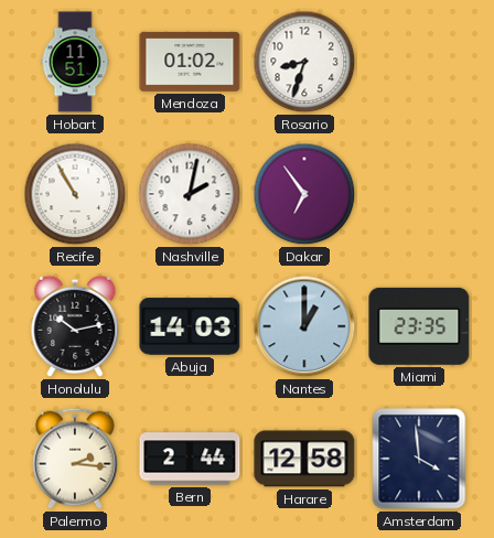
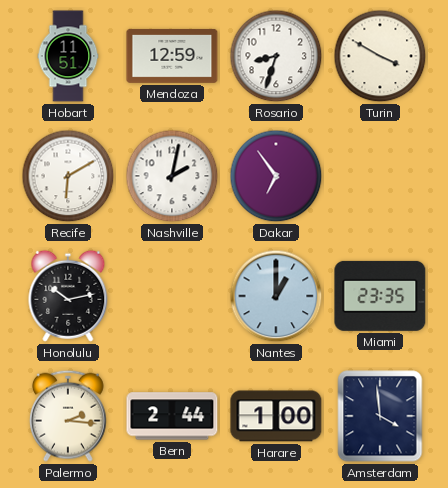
Mendoza: 01:02 -> 12:59
Turin: none -> 3:50
Recife: 10:55 -> 6:10
Abuja: 14:03 -> none
Harare: 12:58 -> 1:00
